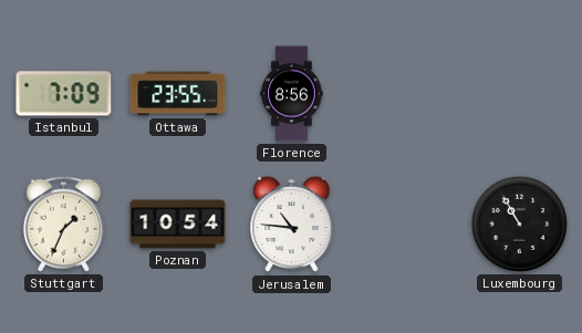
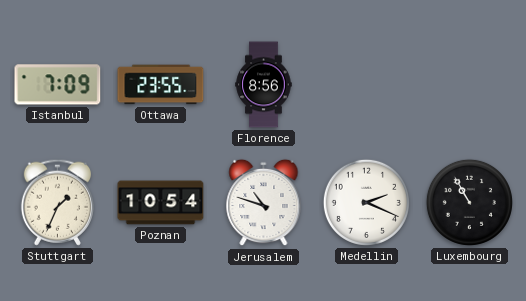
Jerusalem: 10:46 -> 10:48
Medellin: none -> 2:19
